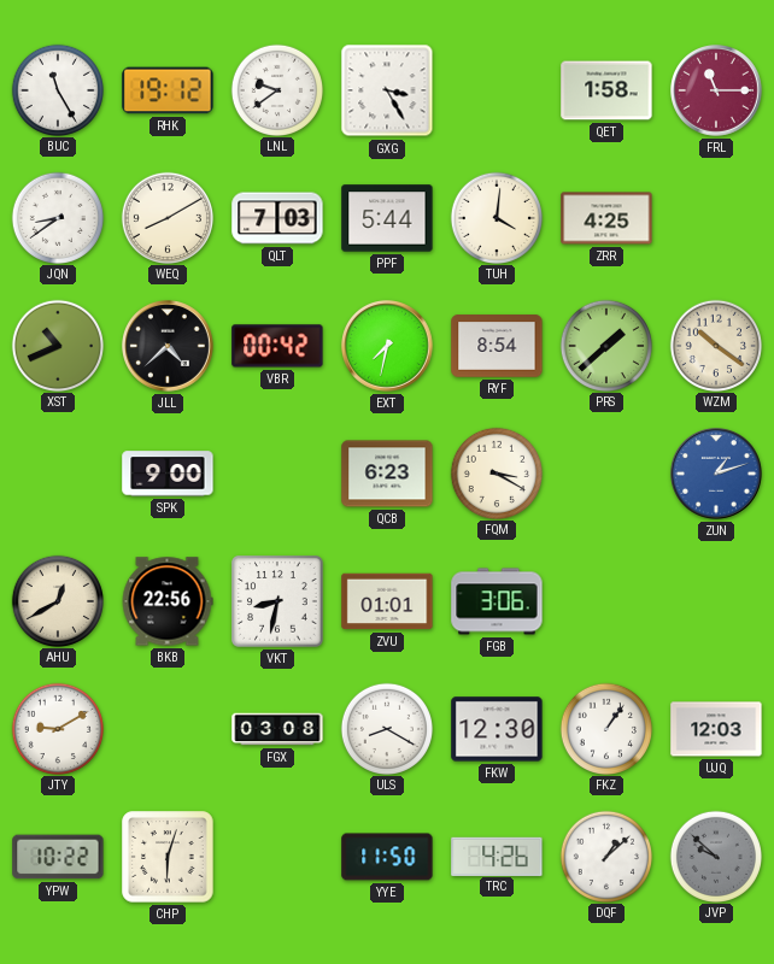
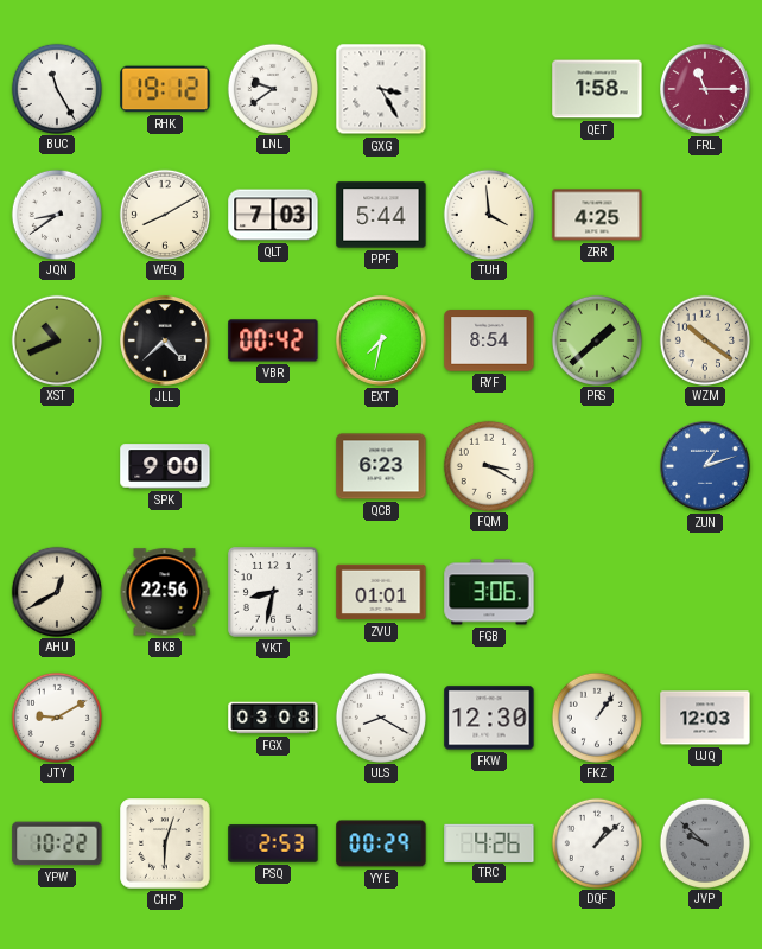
TUH: 4:01 -> 3:59
PSQ: none -> 2:53
YYE: 11:50 -> 00:29
